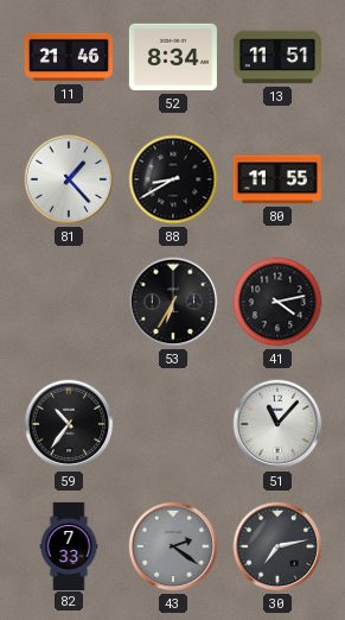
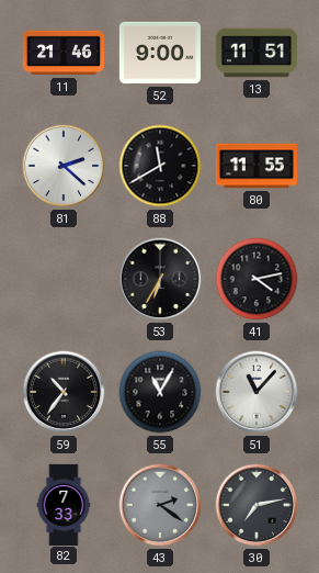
52: 8:34 -> 9:00
81: 1:23 -> 2:22
88: 8:40 -> 11:40
55: none -> 11:05
